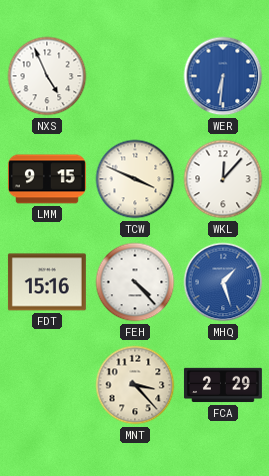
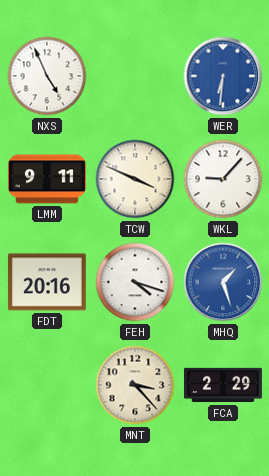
LMM: 9:15 -> 9:11
WKL: 12:07 -> 9:07
FDT: 15:16 -> 20:16
FEH: 4:23 -> 4:18
